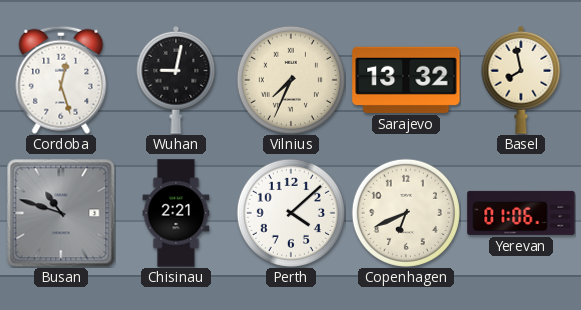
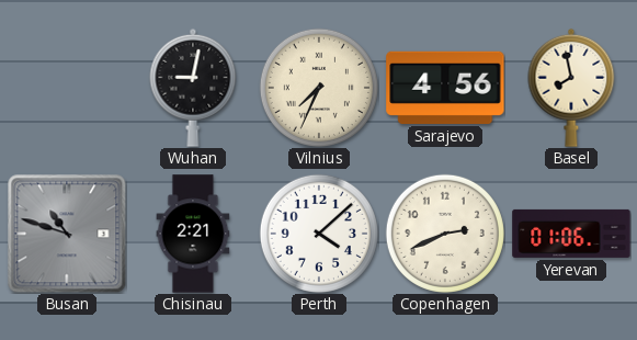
Cordoba: 12:27 -> none
Sarajevo: 13:32 -> 4:56
Copenhagen: 6:41 -> 2:41
